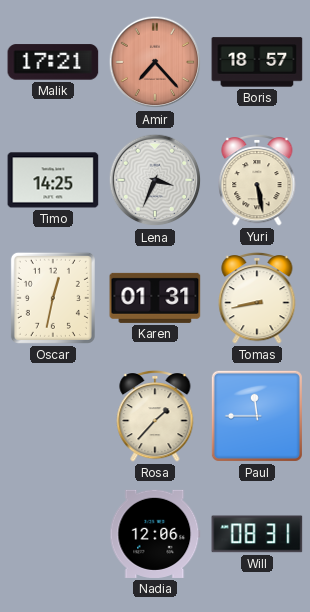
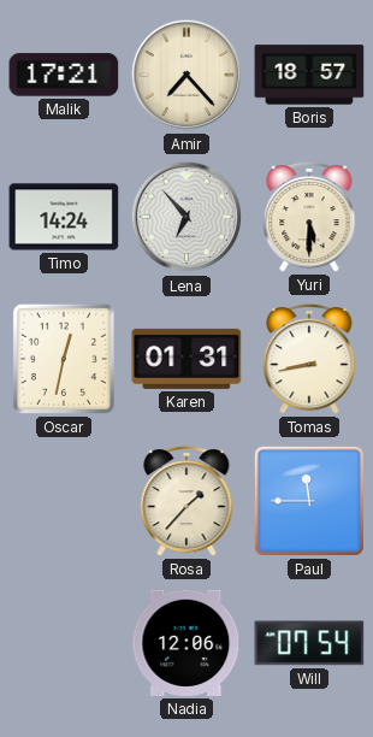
Amir dial: salmon -> cream
Timo: 14:25 -> 14:24
Lena: 3:34 -> 6:53
Yuri: 5:28 -> 5:30
Will: 08:31 -> 07:54
